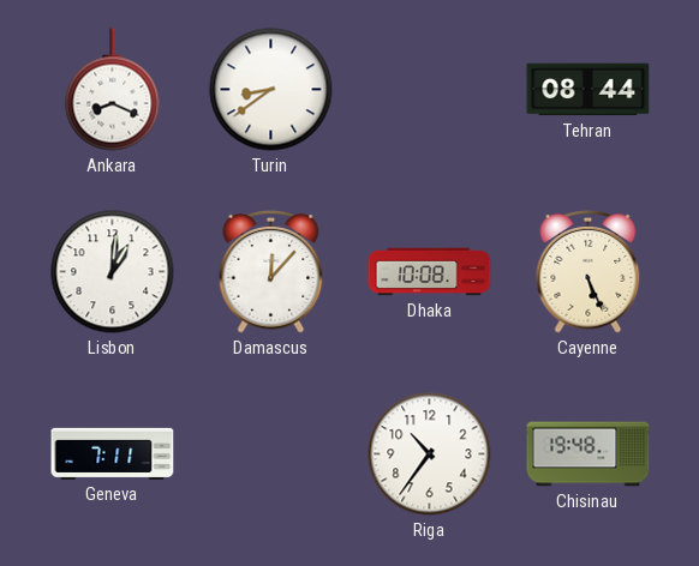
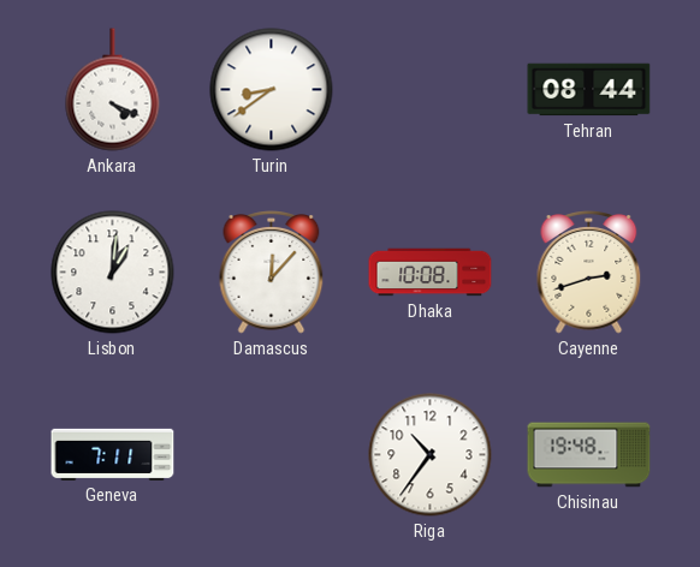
Ankara: 8:19 -> 4:19
Cayenne: 5:26 -> 2:42
